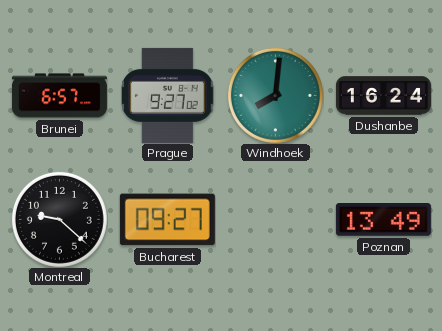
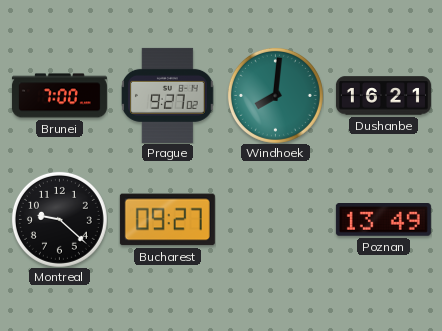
Brunei: 6:57 -> 7:00
Dushanbe: 16:24 -> 16:21
